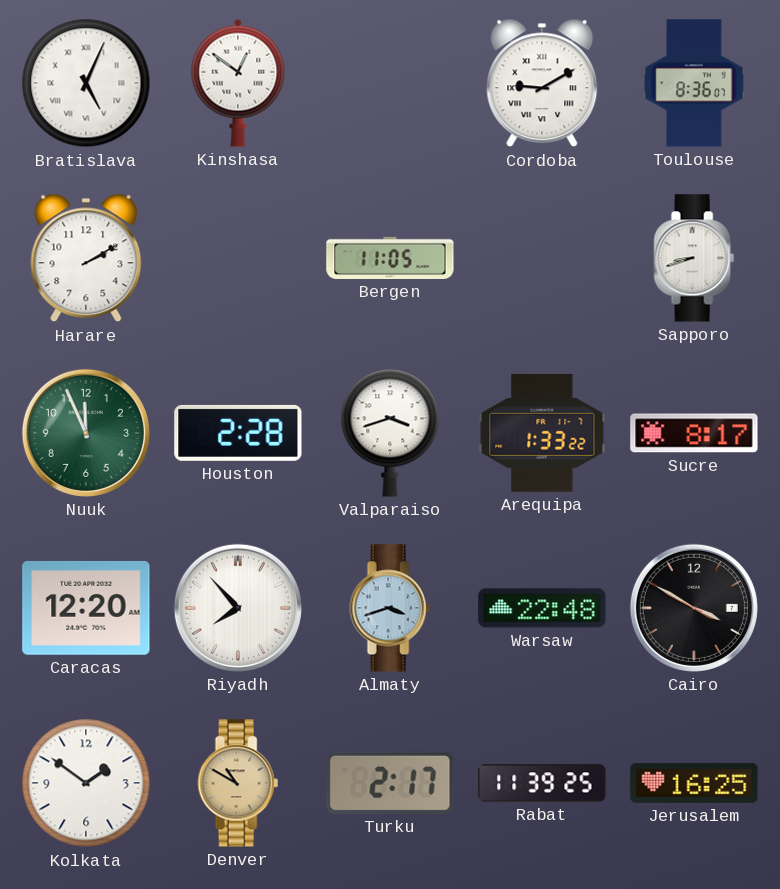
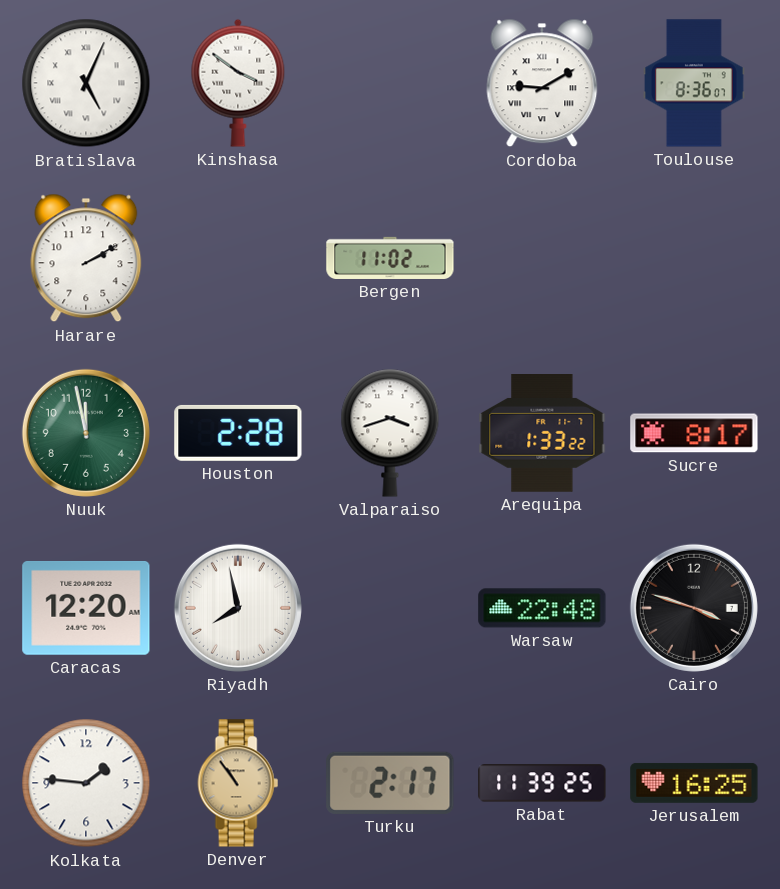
Kinshasa: 12:51 -> 3:51
Bergen: 11:05 -> 11:02
Sapporo: 8:42 -> none
Nuuk: 11:56 -> 11:58
Riyadh: 7:53 -> 7:58
Almaty: 3:42 -> none
Cairo: 3:50 -> 3:48
Kolkata: 1:51 -> 1:46
Denver: 10:50 -> 10:54
